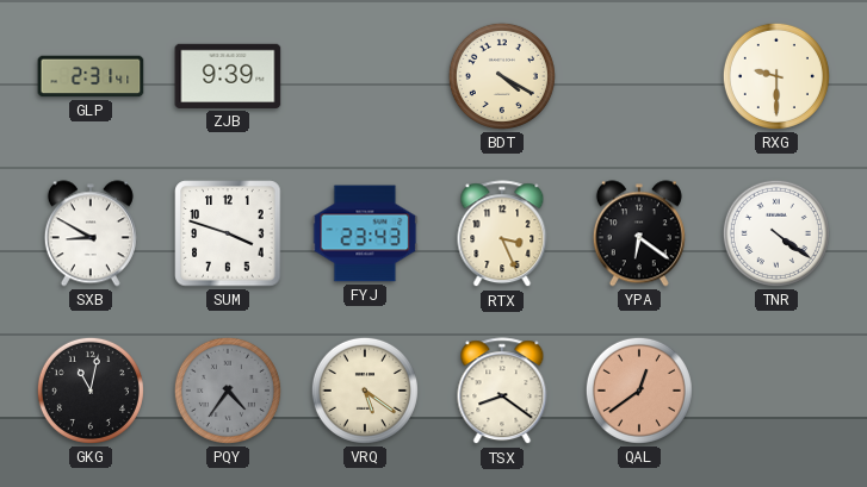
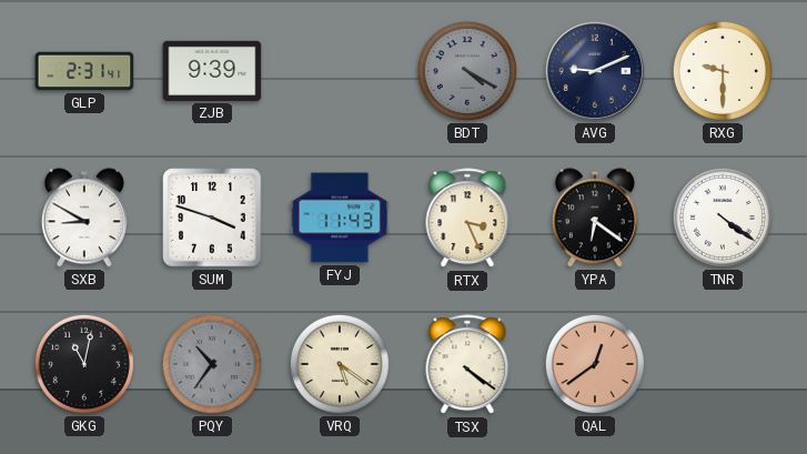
BDT dial: cream -> grey
AVG: none -> 9:11
FYJ: 23:43 -> 11:43
PQY: 4:36 -> 10:36
TSX: 8:21 -> 4:21
